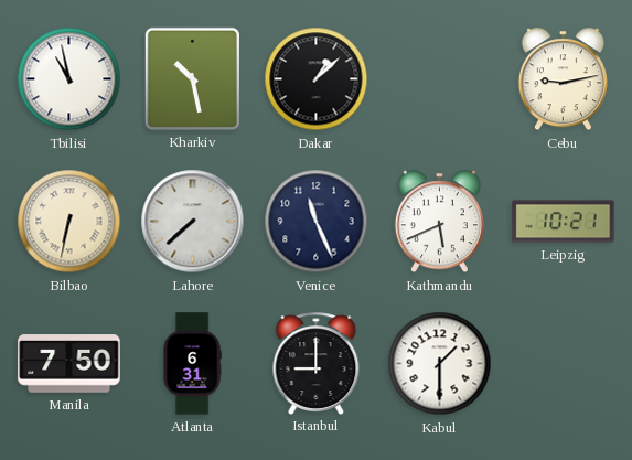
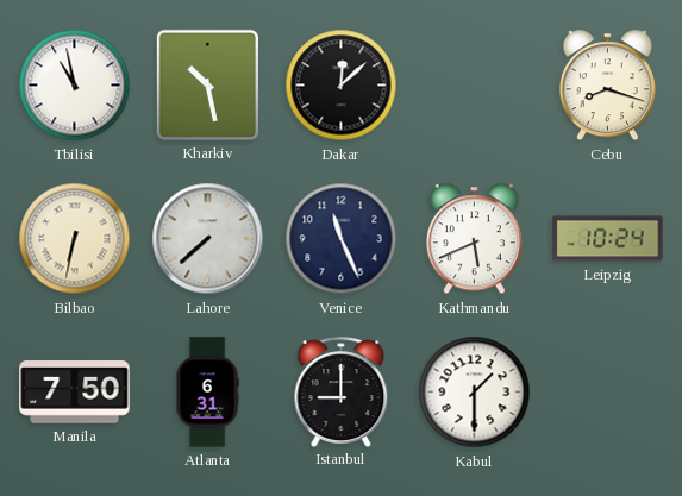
Dakar: 1:08 -> 12:08
Cebu: 9:13 -> 8:18
Leipzig: 10:21 -> 10:24
